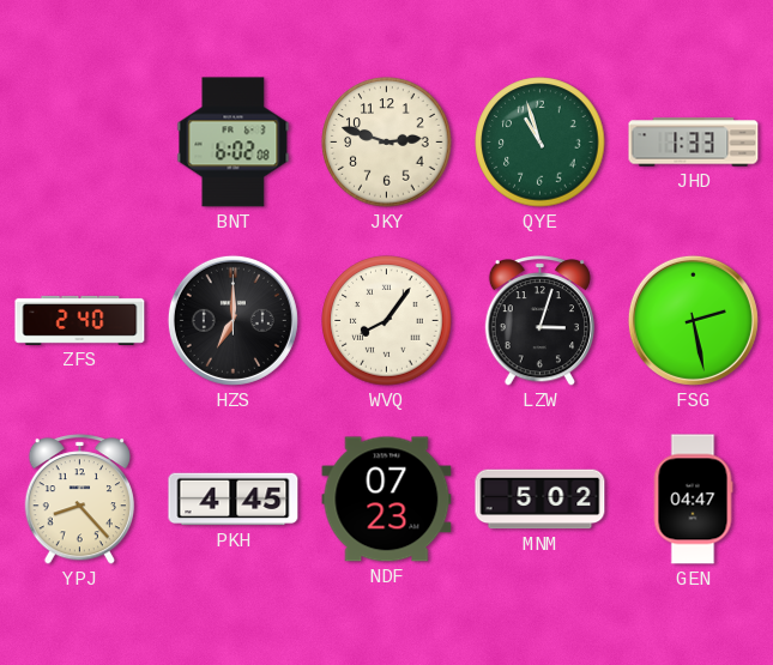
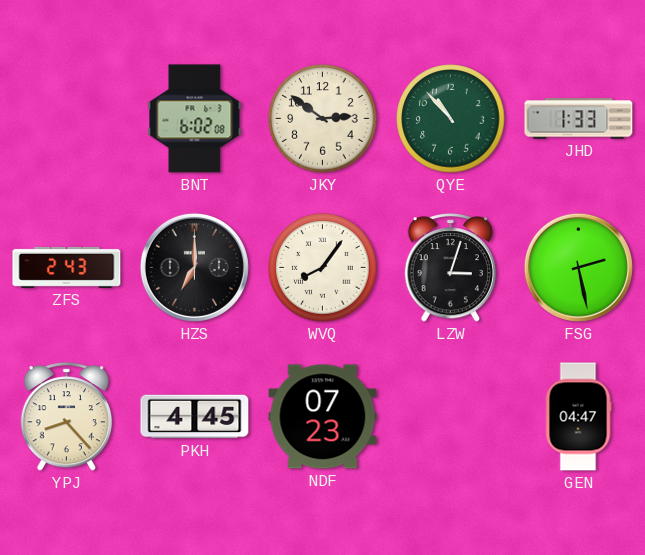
JKY: 2:48 -> 2:51
QYE: 10:57 -> 10:53
ZFS: 2:40 -> 2:43
MNM: 5:02 -> none
